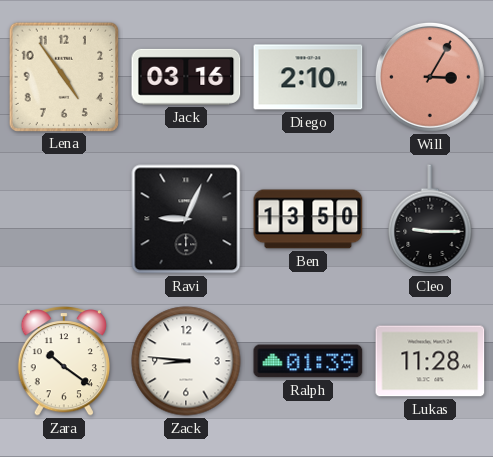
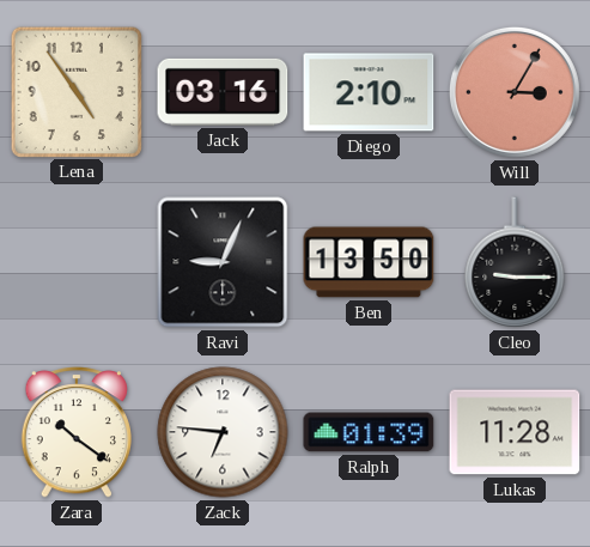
Zack: 8:46 -> 6:46
